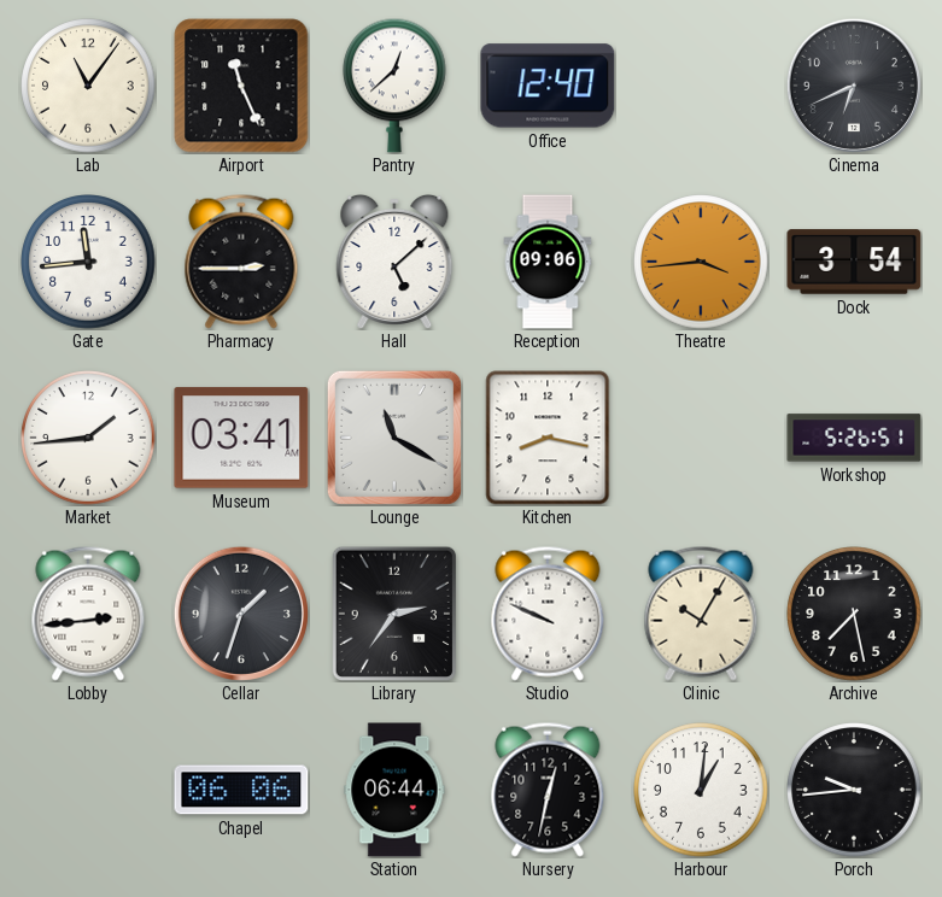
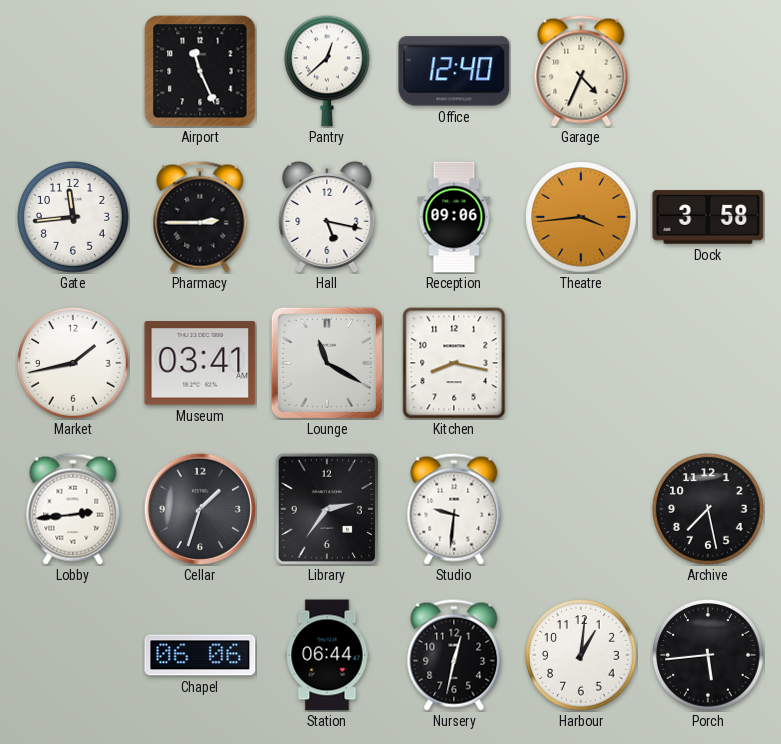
Lab: 11:06 -> none
Garage: none -> 4:34
Cinema: 6:41 -> none
Hall: 5:08 -> 5:17
Dock: 3:54 -> 3:58
Market: 1:44 -> 1:43
Workshop: 5:26 -> none
Studio: 9:49 -> 9:31
Clinic: 10:05 -> none
Porch: 9:44 -> 5:44
